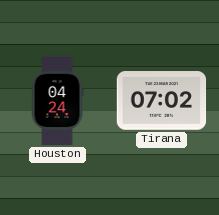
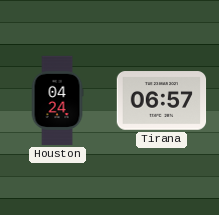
Tirana: 07:02 -> 06:57
